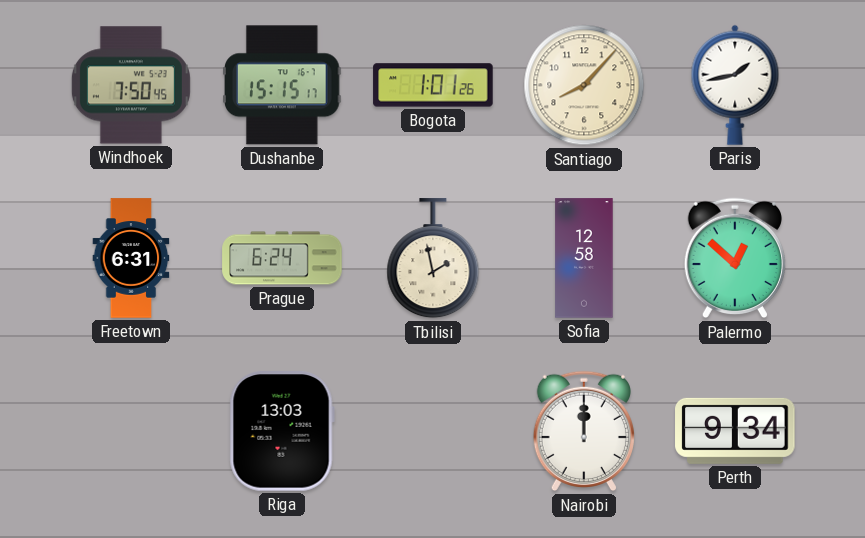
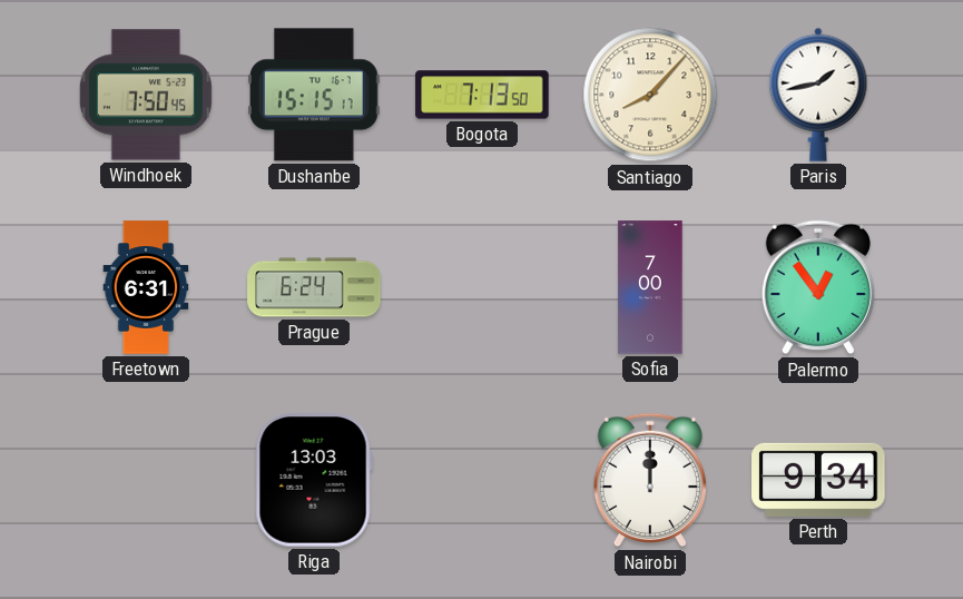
Bogota: 1:01 -> 7:13
Tbilisi: 1:58 -> none
Sofia: 12:58 -> 7:00
Palermo: 12:52 -> 12:54
